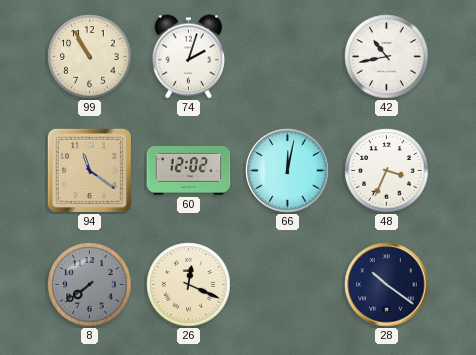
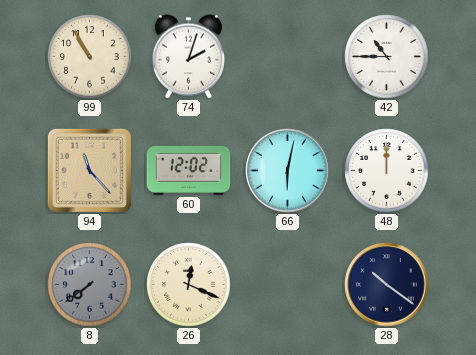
42: 10:43 -> 10:45
94: 11:21 -> 11:23
66: 12:02 -> 6:02
48: 3:34 -> 12:00
